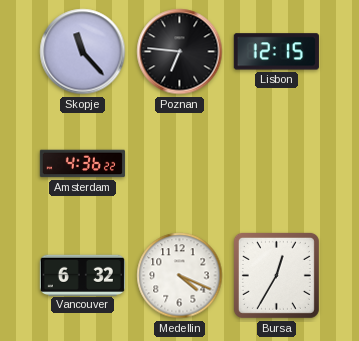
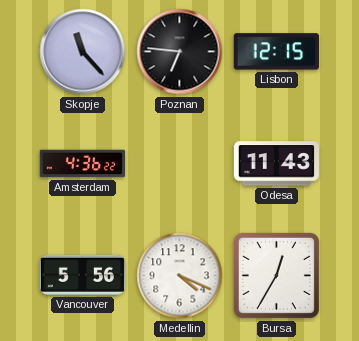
Odesa: none -> 11:43
Vancouver: 6:32 -> 5:56
